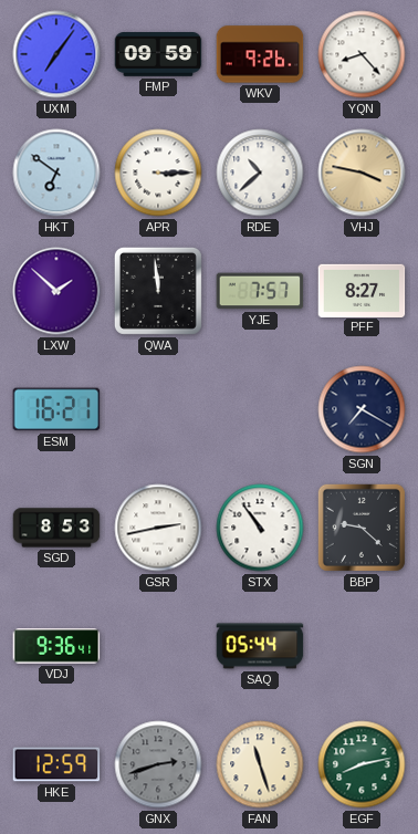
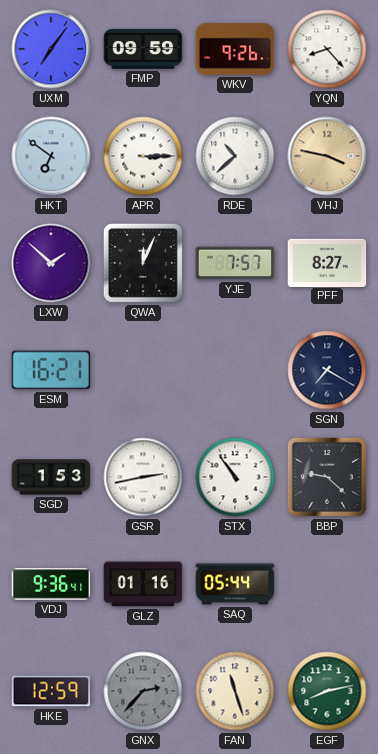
QWA: 11:59 -> 12:04
SGD: 8:53 -> 1:53
GLZ: none -> 01:16
GNX: 2:42 -> 2:37
